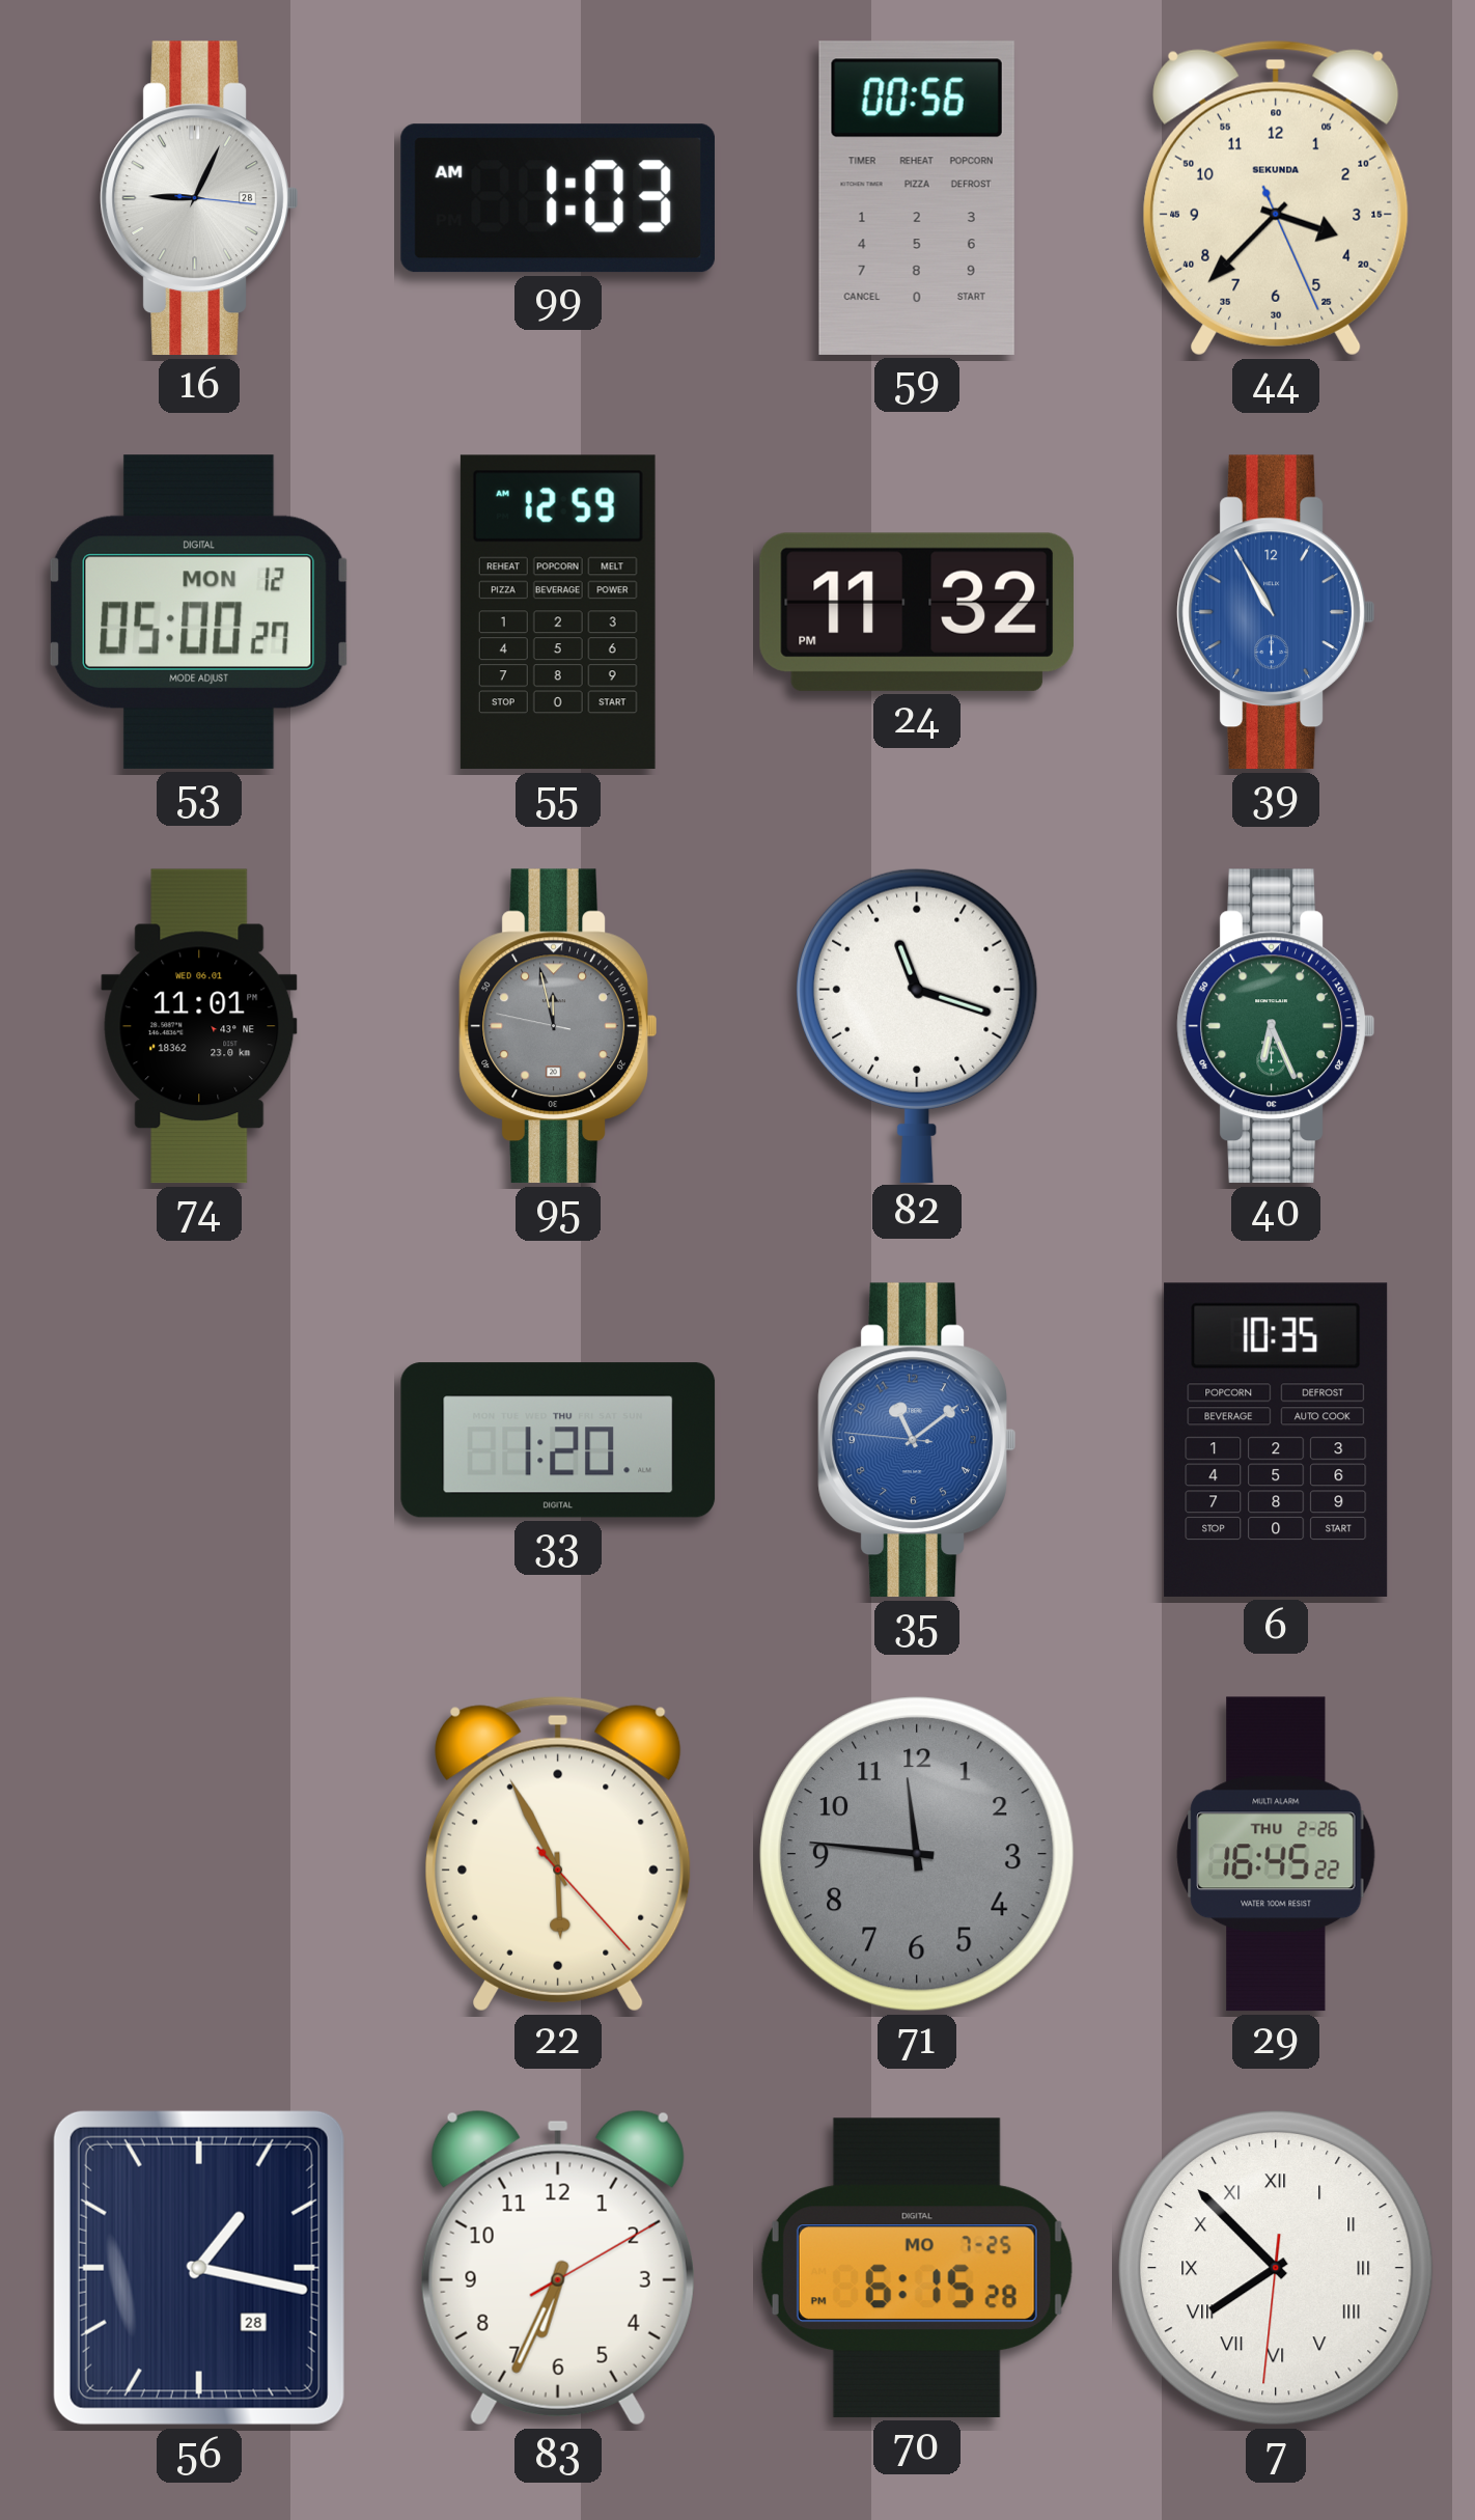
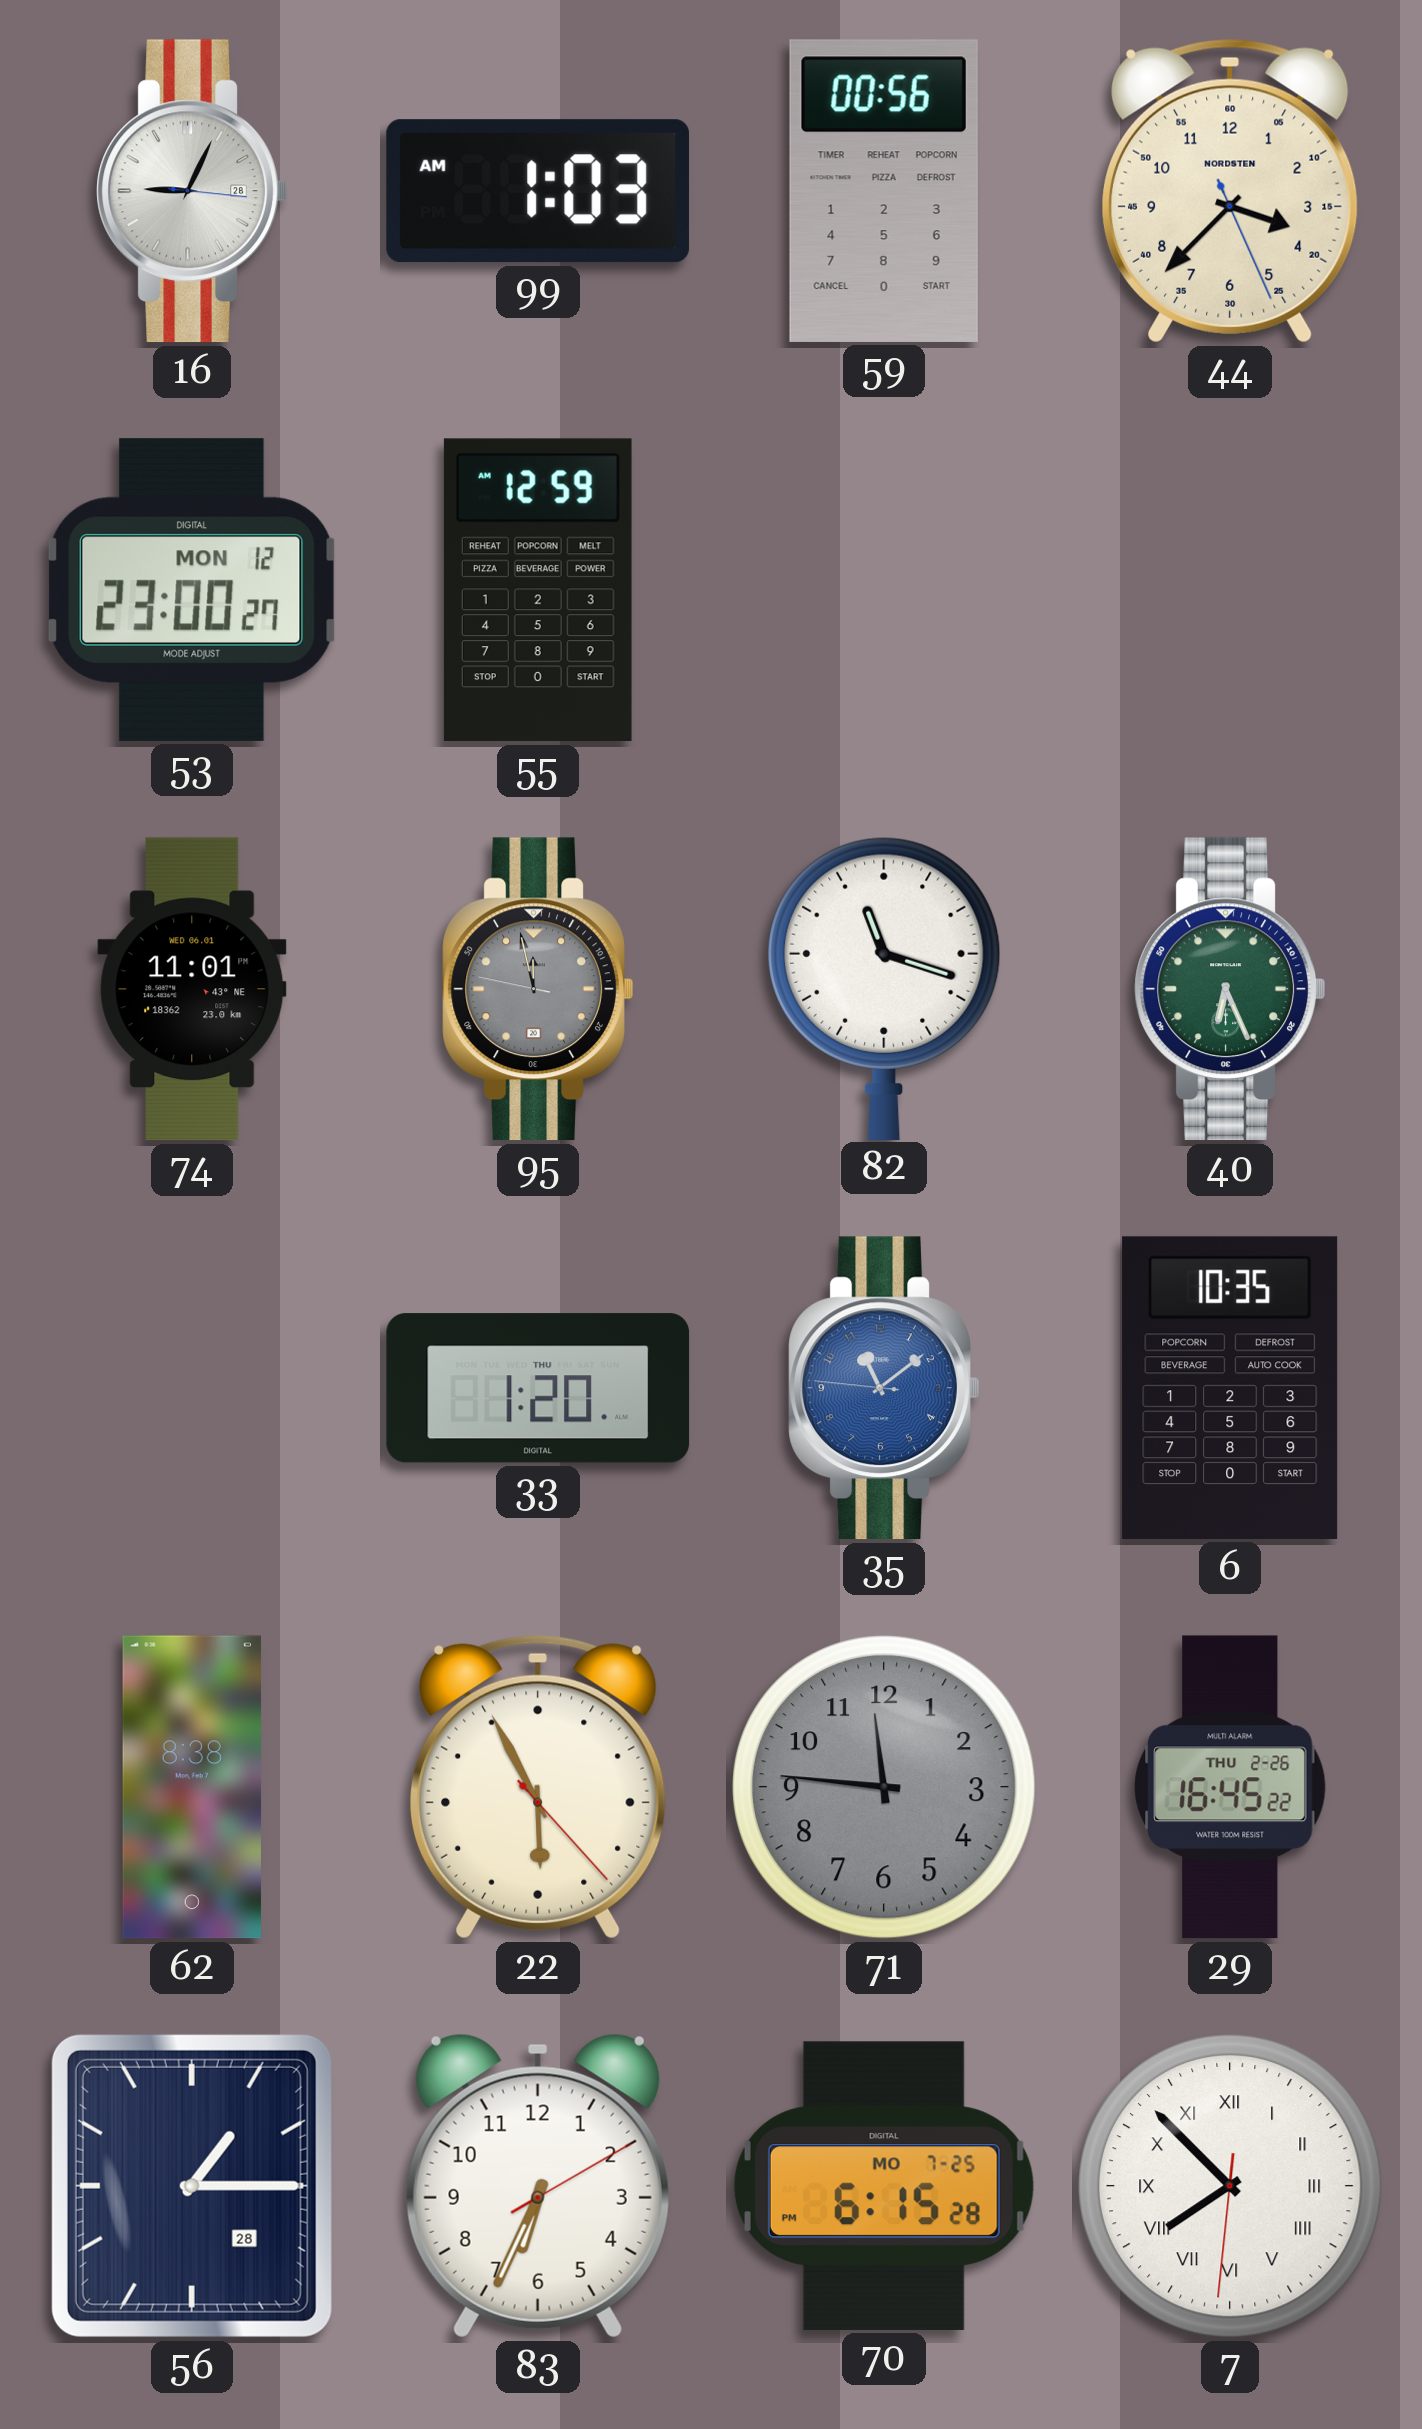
44 brand: SEKUNDA -> NORDSTEN
53: 05:00 -> 23:00
24: 11:32 -> none
39: 10:55 -> none
62: none -> 8:38
56: 1:17 -> 1:15
